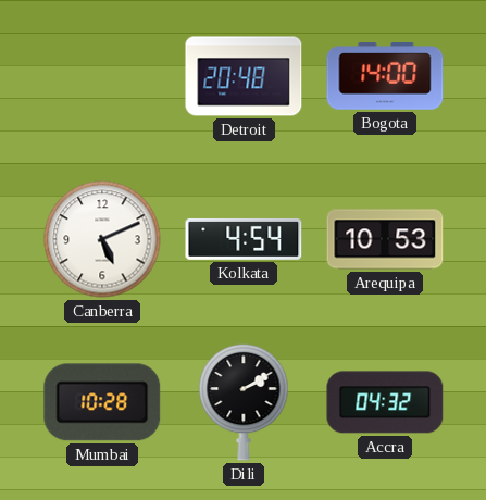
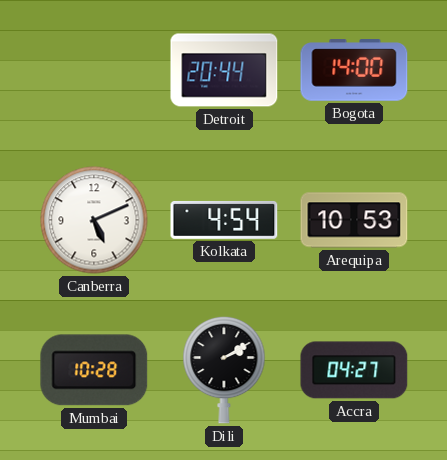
Detroit: 20:48 -> 20:44
Accra: 04:32 -> 04:27
